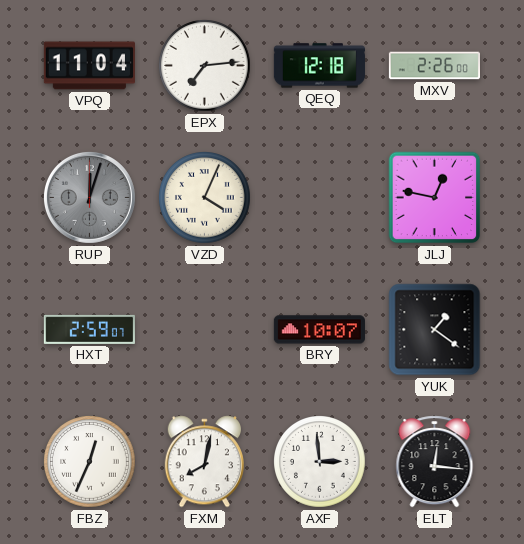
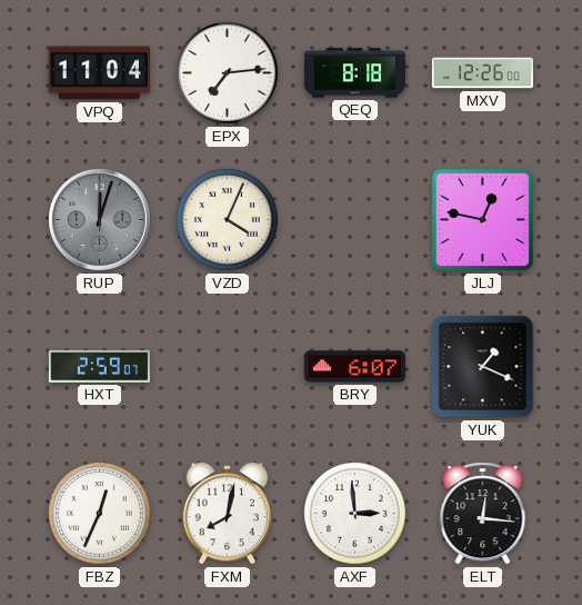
QEQ: 12:18 -> 8:18
MXV: 2:26 -> 12:26
BRY: 10:07 -> 6:07
YUK: 1:21 -> 1:19
